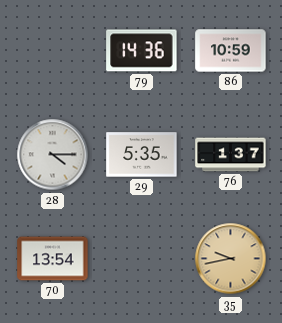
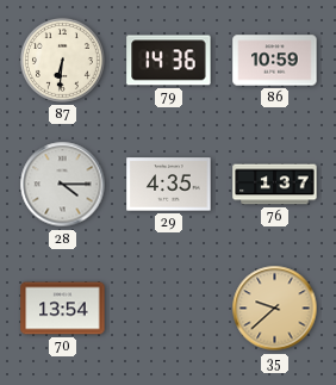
87: none -> 6:31
29: 5:35 -> 4:35
35: 9:43 -> 9:38
